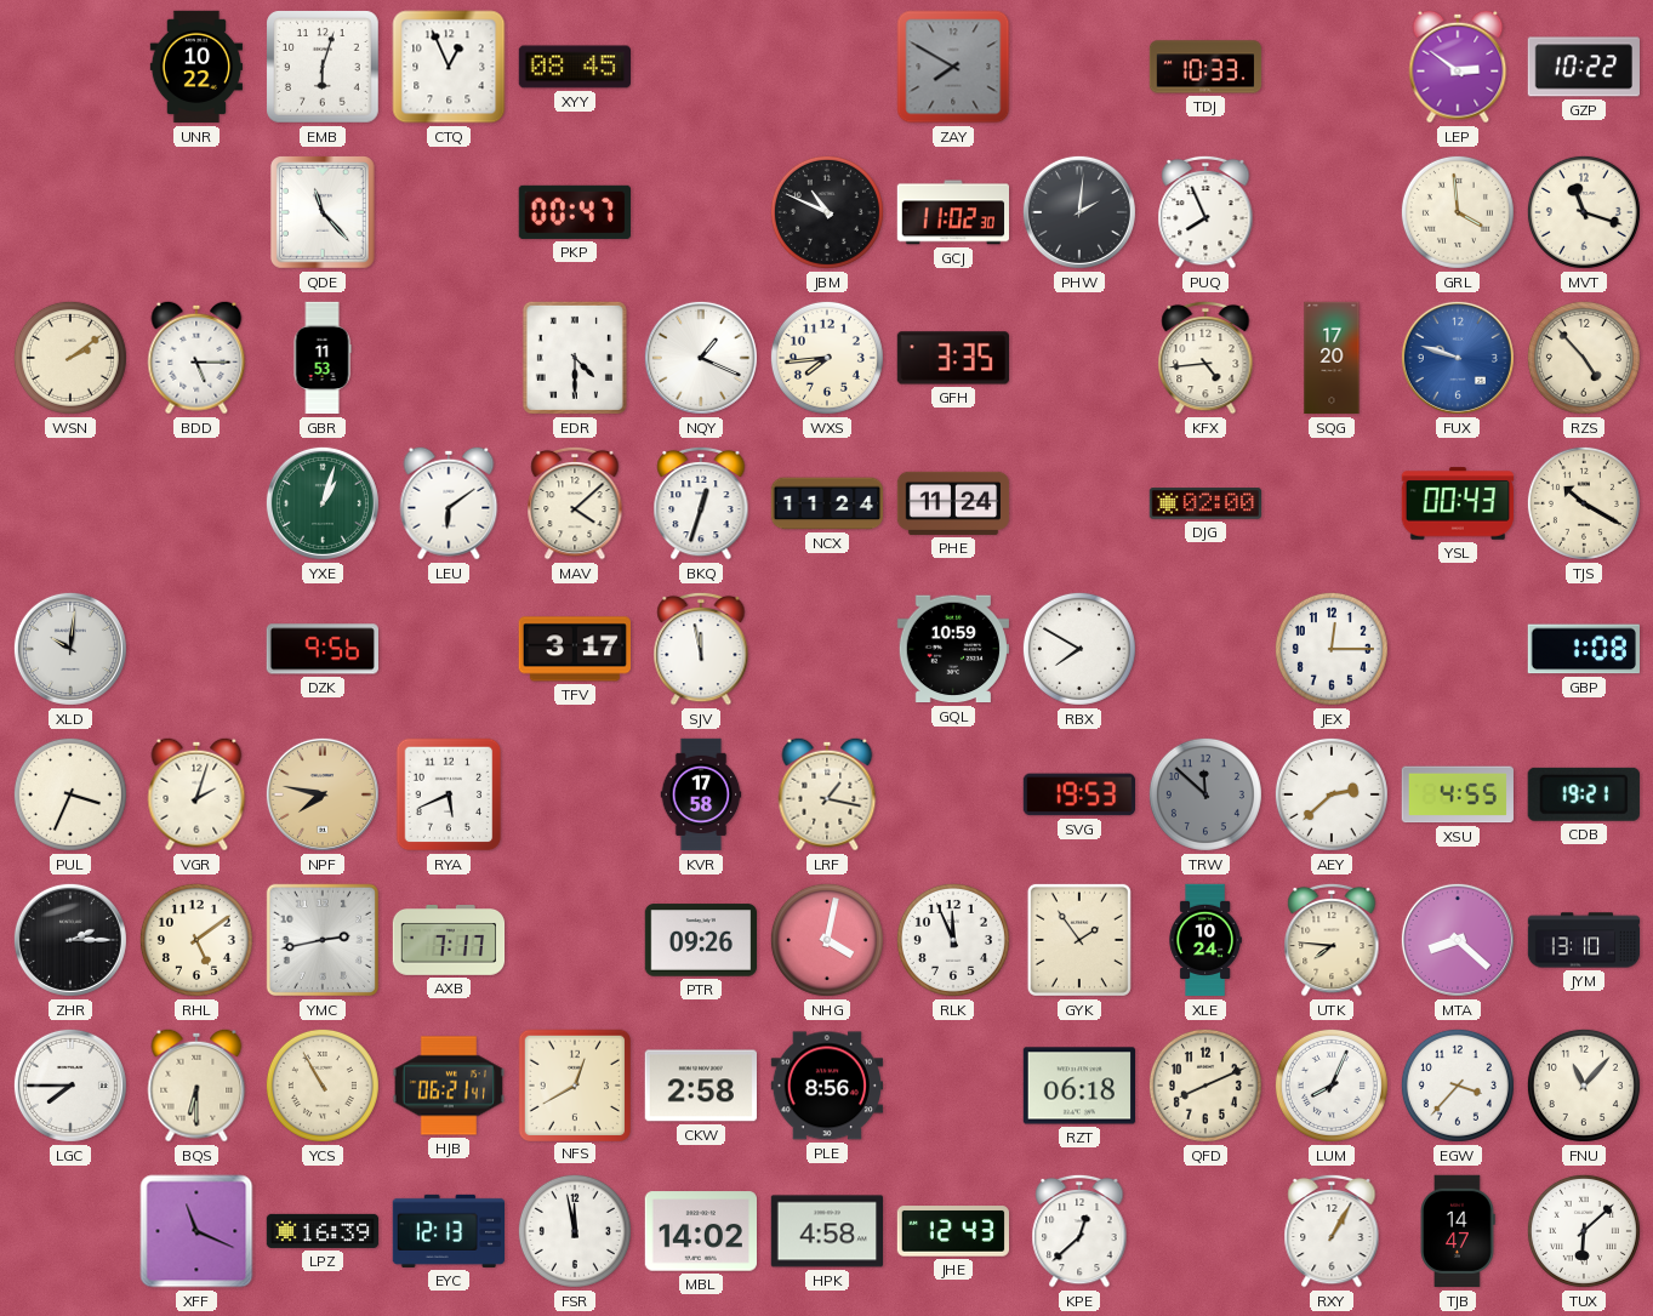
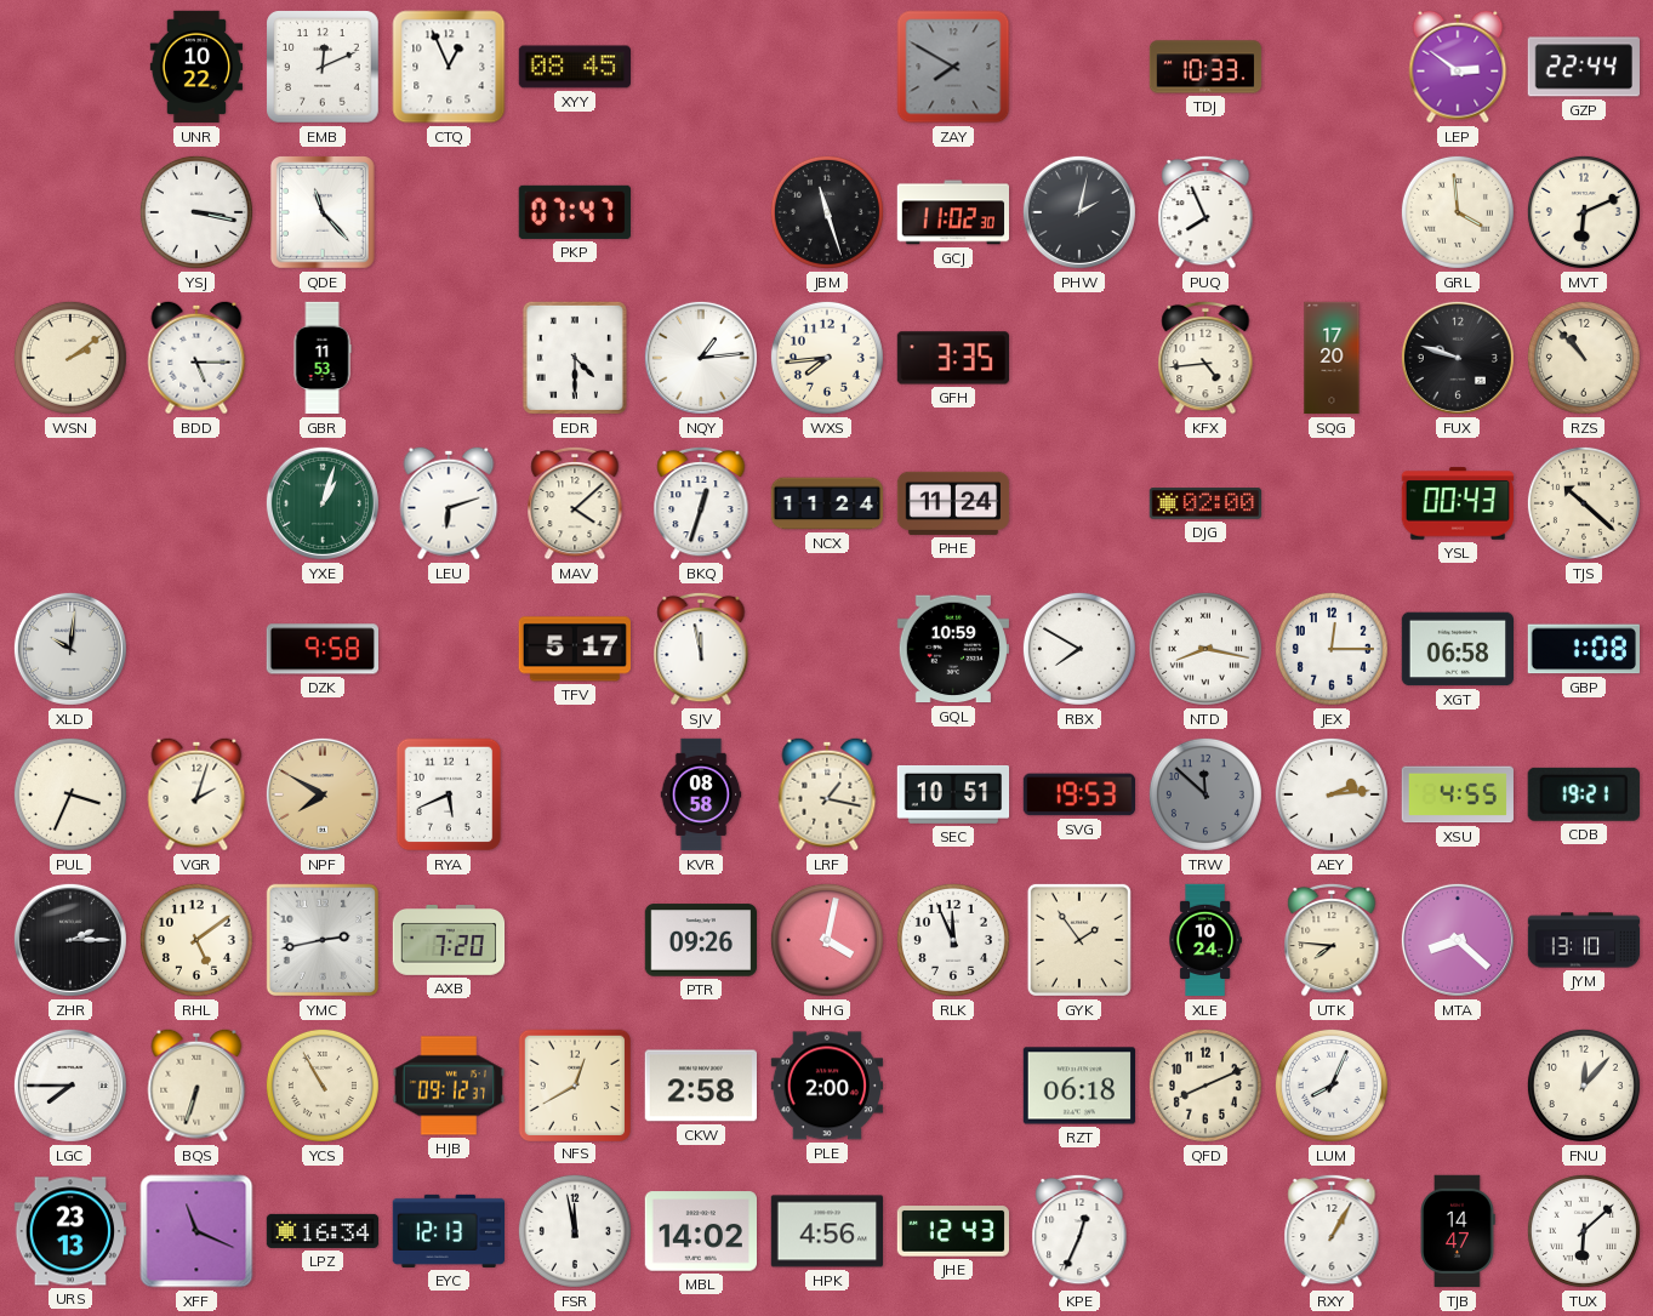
EMB: 6:03 -> 12:11
GZP: 10:22 -> 22:44
YSJ: none -> 3:17
PKP: 00:47 -> 07:47
JBM: 10:49 -> 11:27
PHW: 2:01 -> 2:02
MVT: 11:18 -> 6:11
NQY: 1:19 -> 1:14
FUX dial: blue -> black
RZS: 4:53 -> 10:53
LEU: 6:09 -> 6:12
TJS: 10:20 -> 10:22
DZK: 9:56 -> 9:58
TFV: 3:17 -> 5:17
NTD: none -> 8:17
XGT: none -> 06:58
NPF: 7:47 -> 7:50
KVR: 17:58 -> 08:58
SEC: none -> 10:51
AEY: 2:38 -> 2:14
AXB: 7:17 -> 7:20
BQS: 6:30 -> 6:33
HJB: 06:21 -> 09:12
PLE: 8:56 -> 2:00
EGW: 3:37 -> none
FNU: 11:07 -> 12:07
URS: none -> 23:13
LPZ: 16:39 -> 16:34
HPK: 4:58 -> 4:56
KPE: 12:38 -> 12:34
